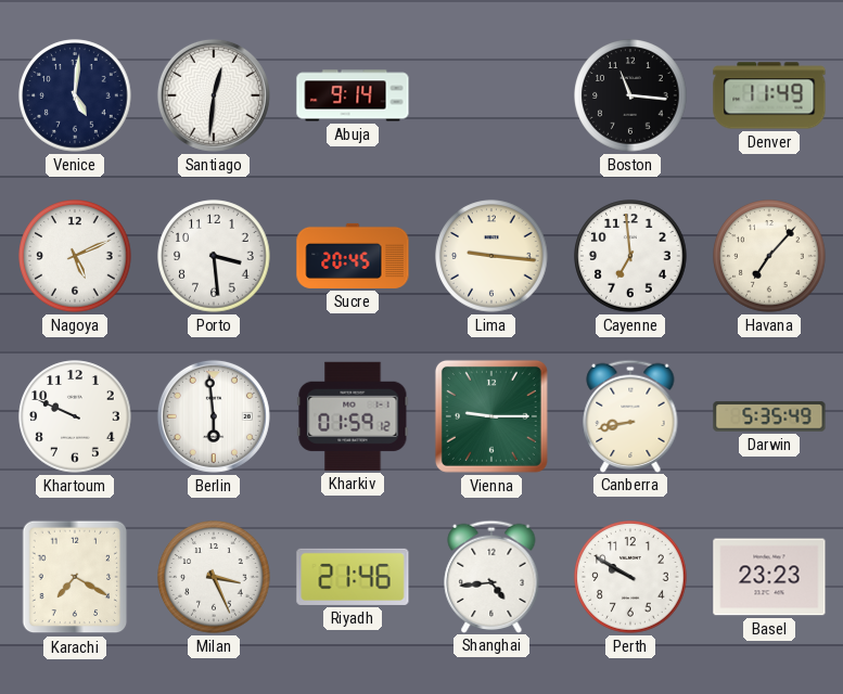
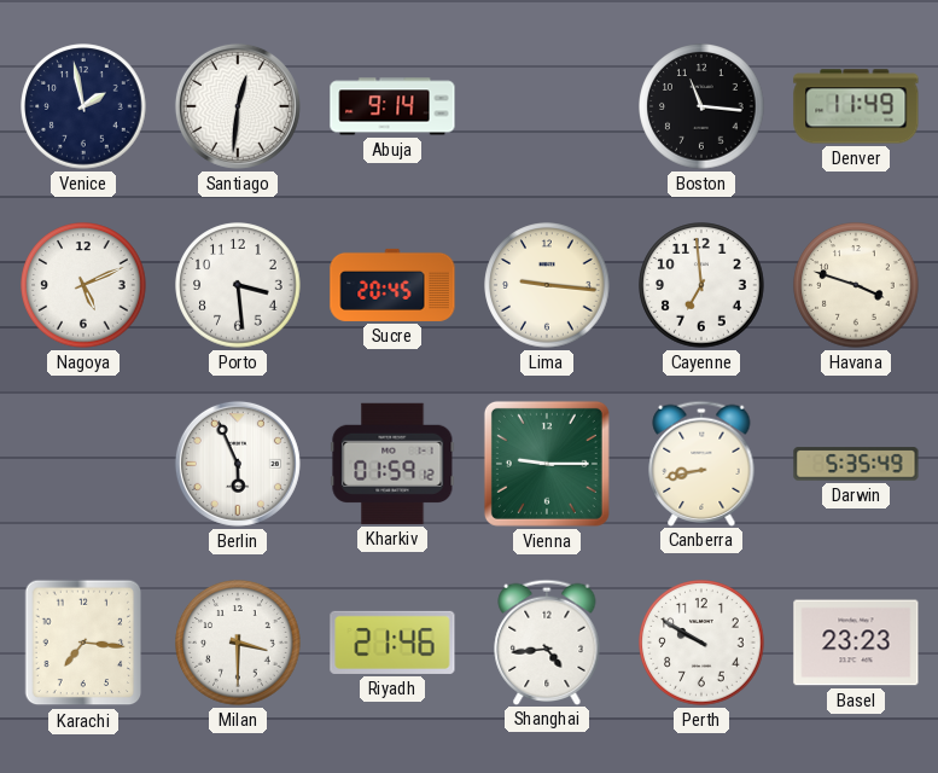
Venice: 5:01 -> 1:58
Havana: 7:07 -> 3:48
Khartoum: 9:49 -> none
Berlin: 5:59 -> 5:56
Karachi: 7:20 -> 7:16
Milan: 3:26 -> 3:30
